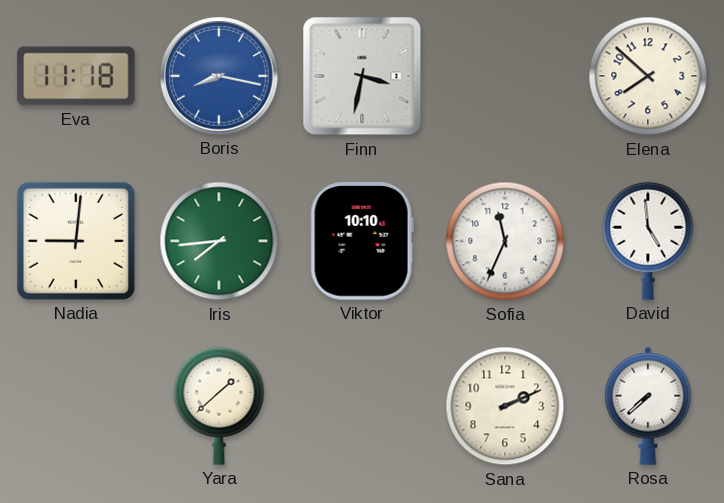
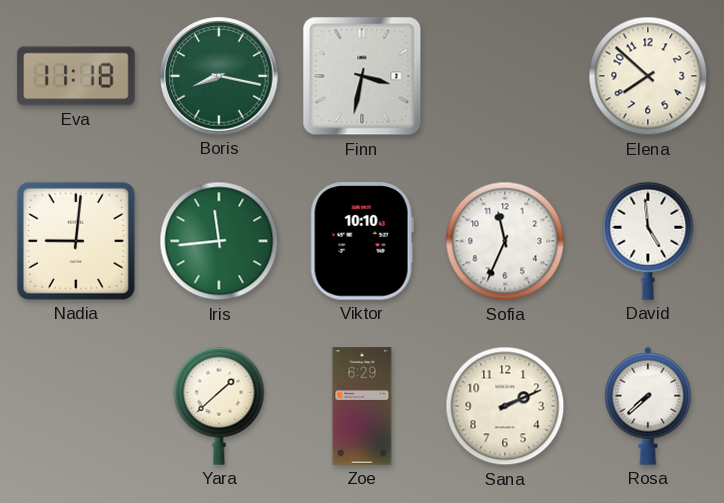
Boris dial: blue -> green
Iris: 7:44 -> 11:44
Zoe: none -> 6:29
